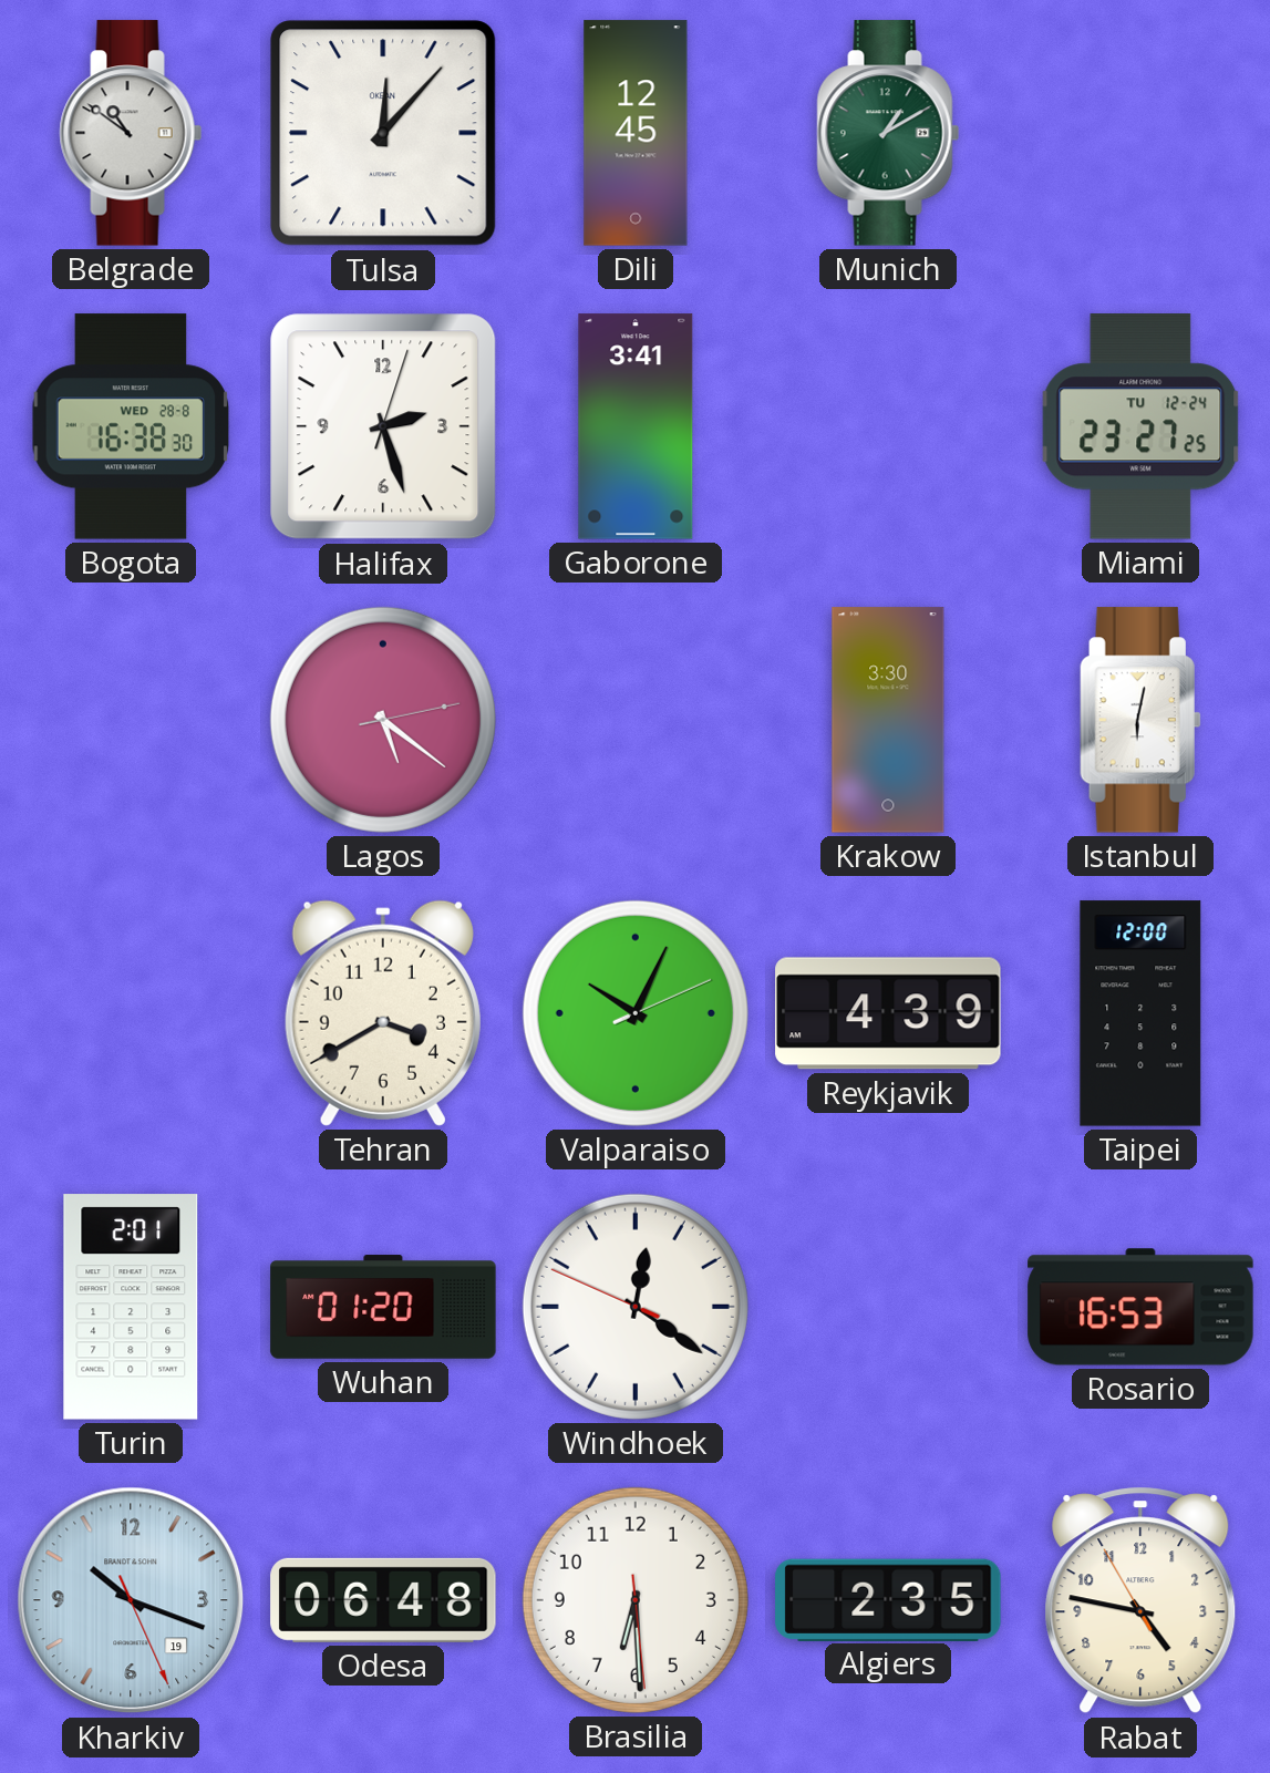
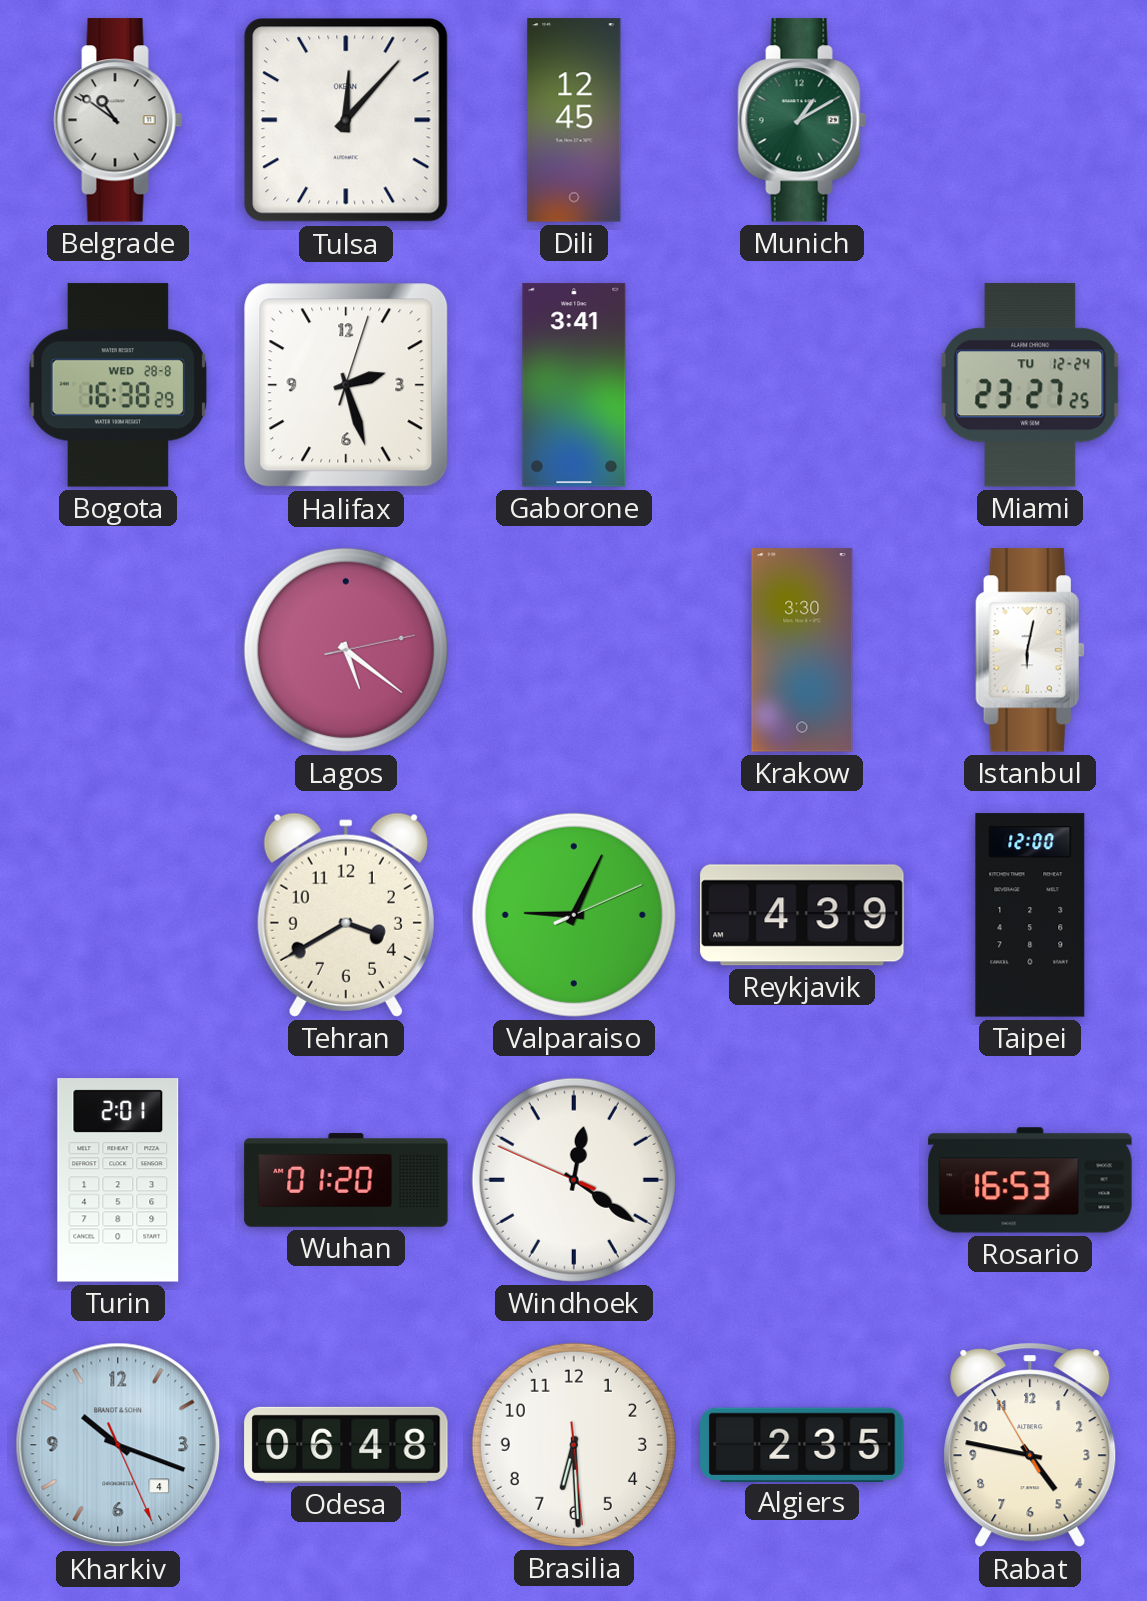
Bogota: 16:38:30 -> 16:38:29
Valparaiso: 10:04 -> 9:04
Kharkiv date: 19 -> 4
